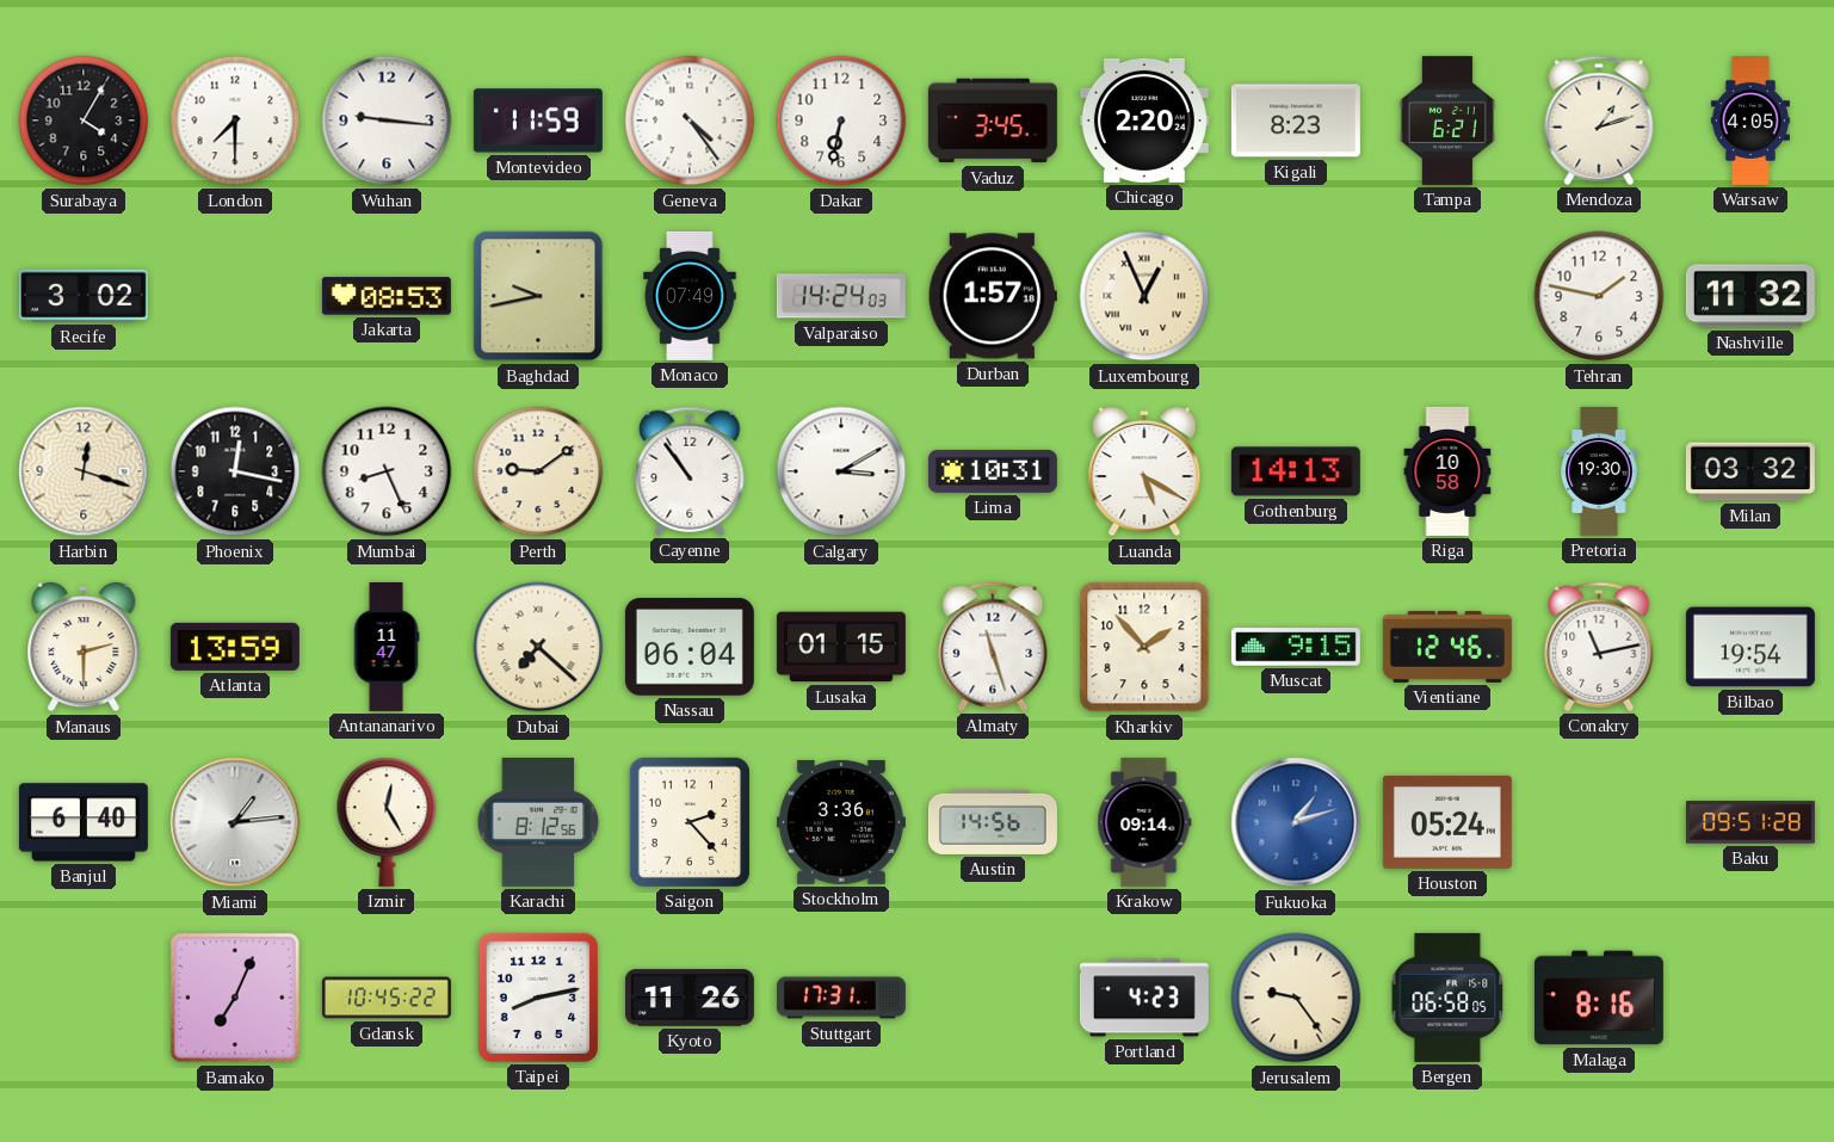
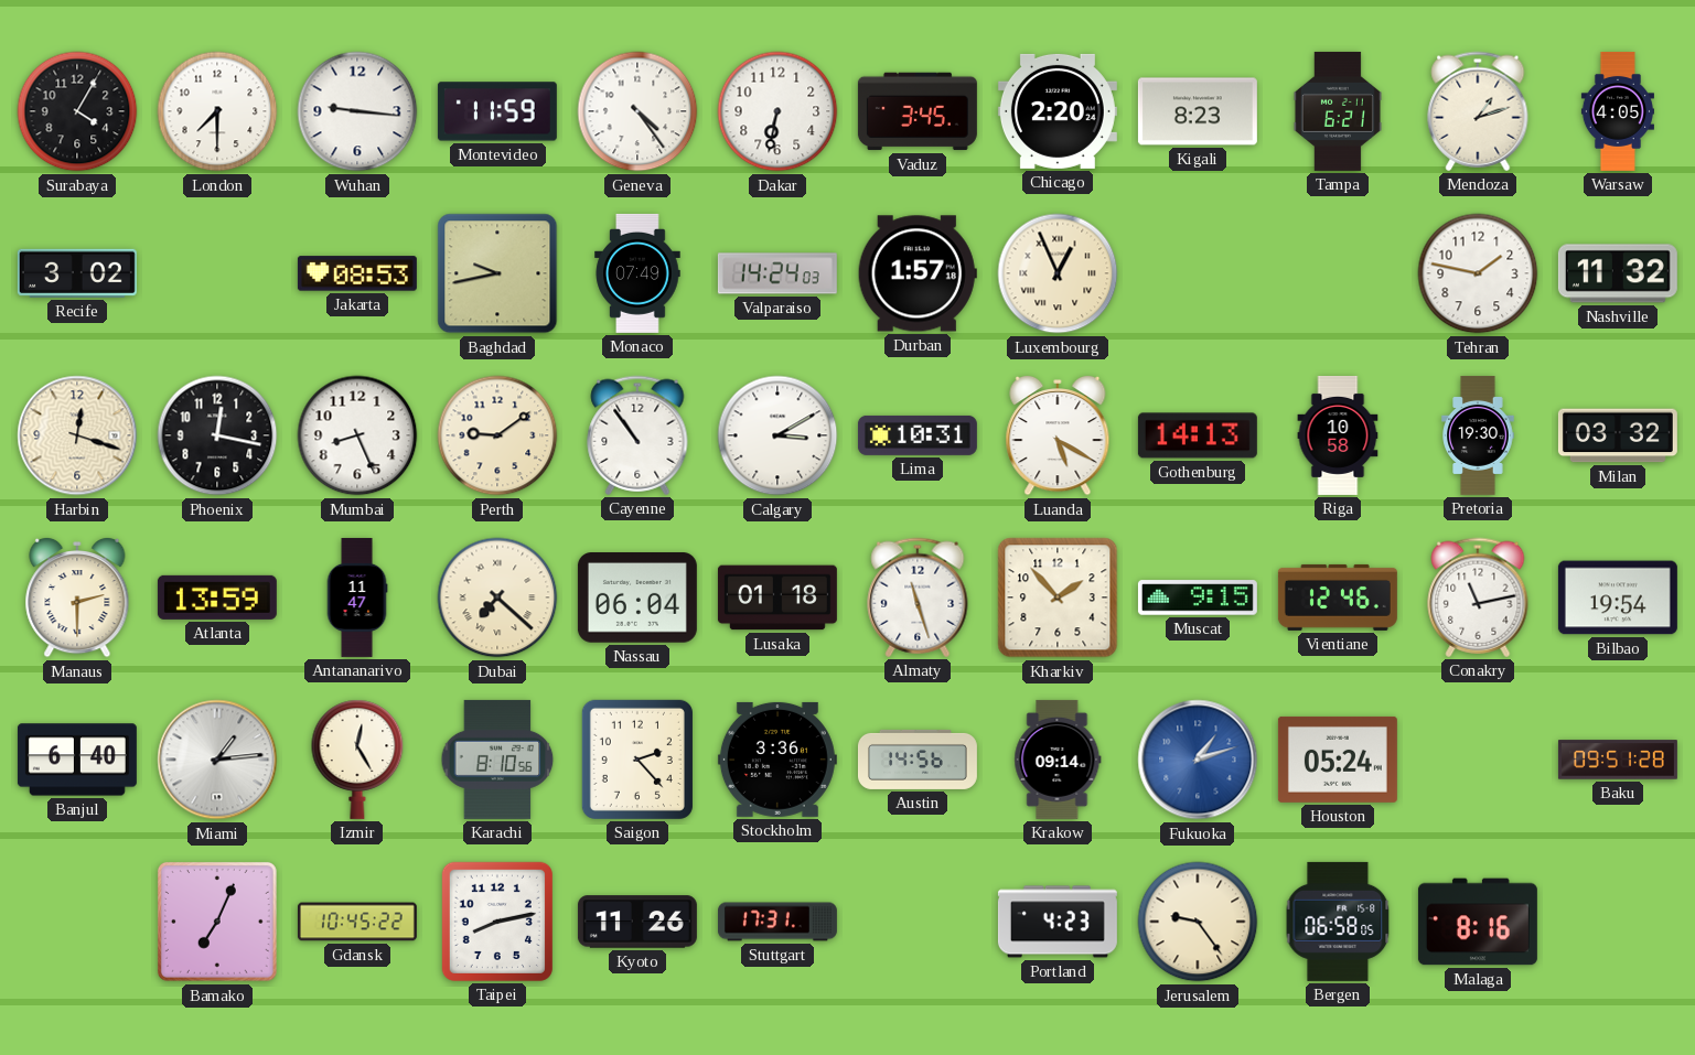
Lusaka: 01:15 -> 01:18
Karachi: 8:12 -> 8:10
